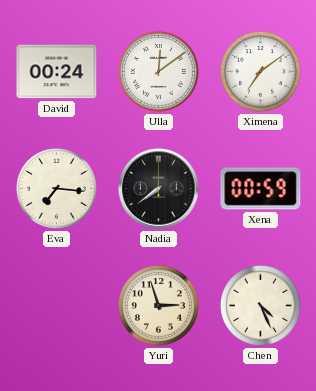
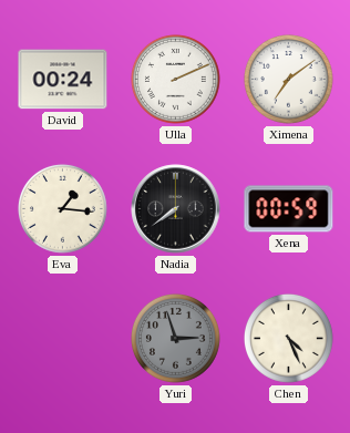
Ulla: 12:09 -> 2:11
Eva: 7:16 -> 1:16
Yuri dial: cream -> grey
